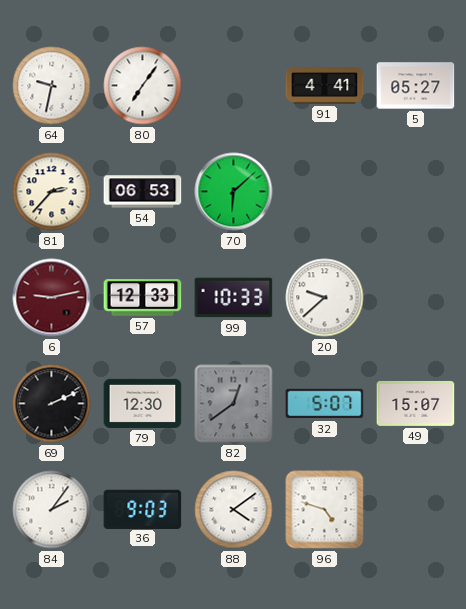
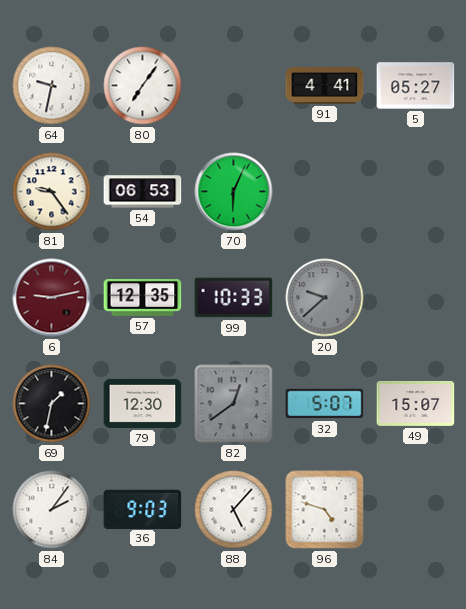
81: 2:37 -> 9:24
70: 6:08 -> 6:04
57: 12:33 -> 12:35
20 dial: white -> grey
69: 2:11 -> 1:32
88: 4:09 -> 5:07
